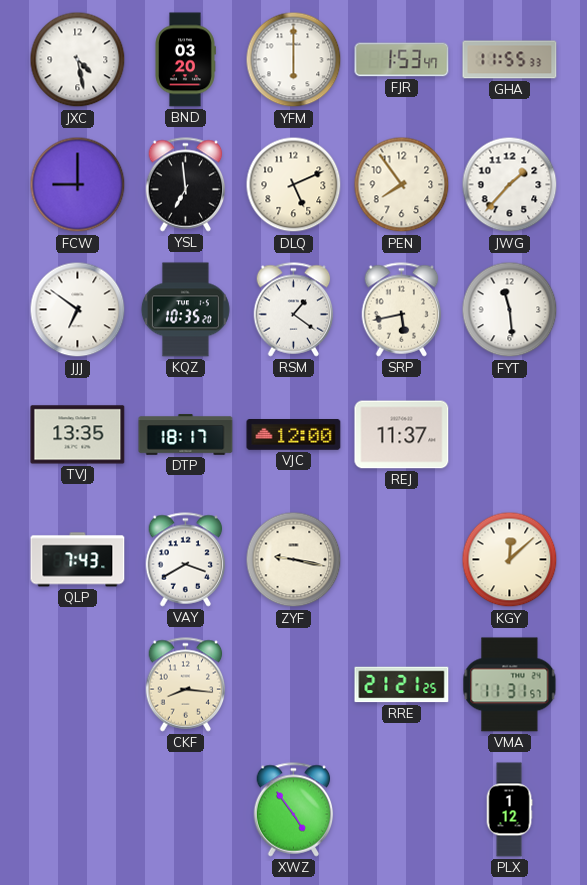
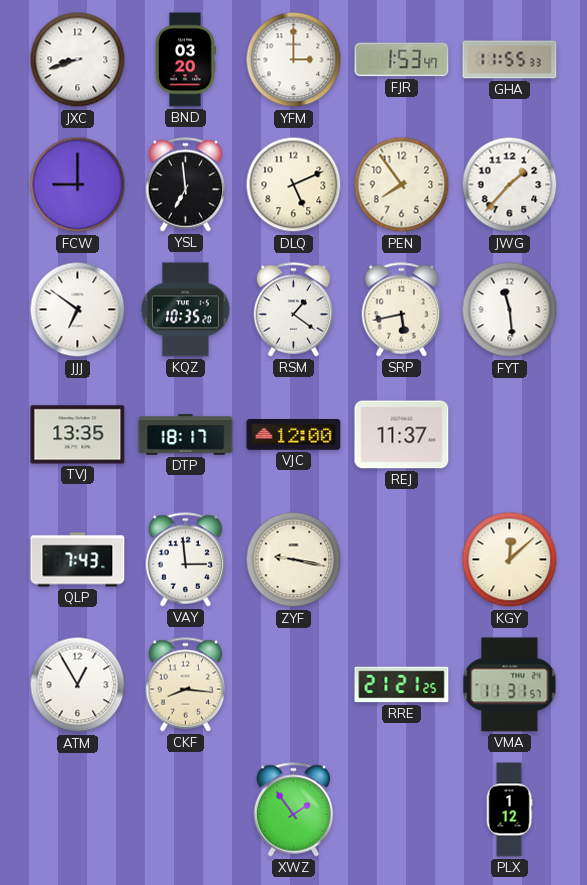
JXC: 4:28 -> 8:42
YFM: 6:00 -> 3:00
VAY: 3:40 -> 2:59
ATM: none -> 12:55
XWZ: 4:54 -> 1:54
